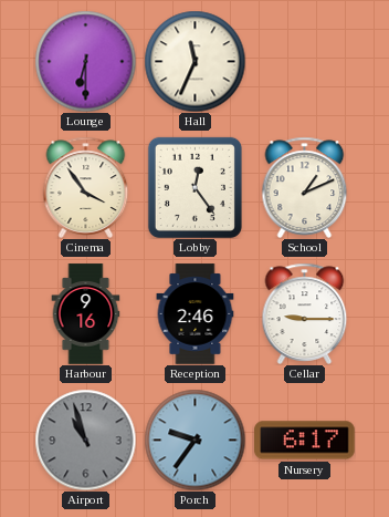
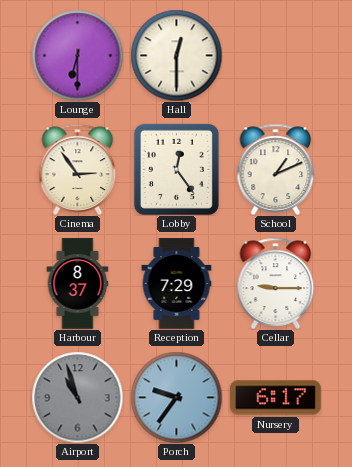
Hall: 11:34 -> 12:30
Cinema: 3:54 -> 2:54
Harbour: 9:16 -> 8:37
Reception: 2:46 -> 7:29
